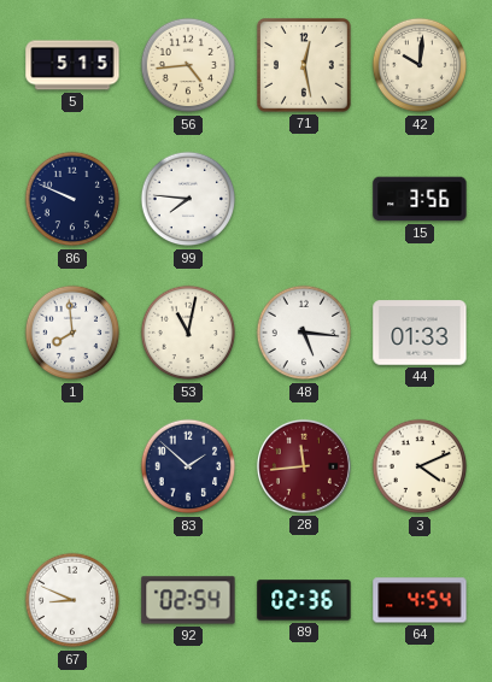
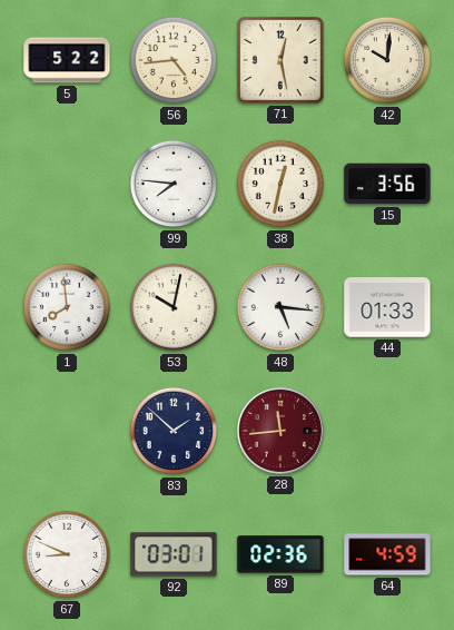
5: 5:15 -> 5:22
86: 9:49 -> none
38: none -> 12:32
53: 11:02 -> 10:02
3: 4:11 -> none
92: 02:54 -> 03:01
64: 4:54 -> 4:59
